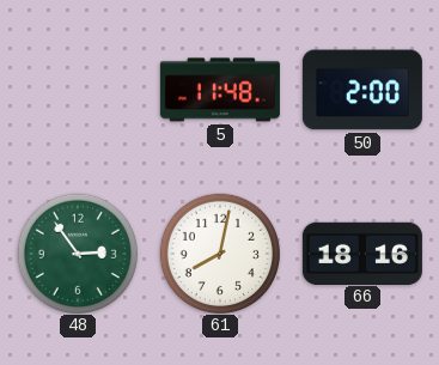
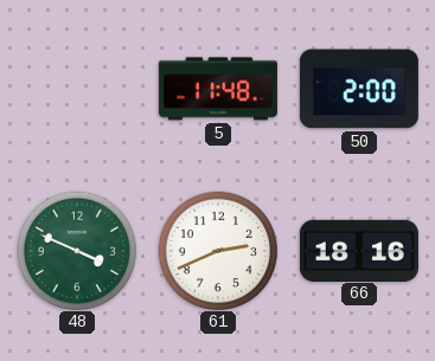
48: 2:54 -> 3:49
61: 8:02 -> 2:41
